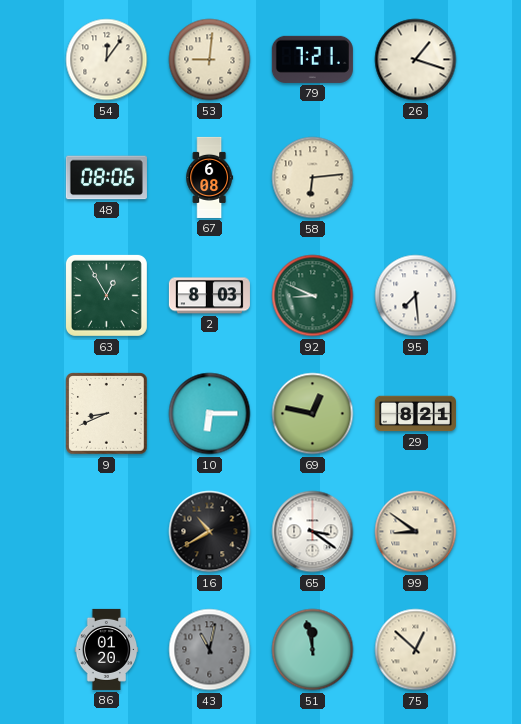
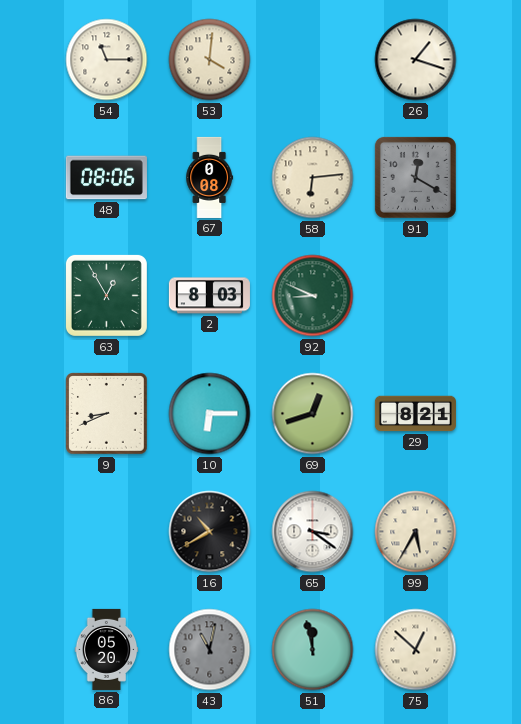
54: 12:06 -> 11:15
53: 9:01 -> 4:01
79: 7:21 -> none
67: 6:08 -> 0:08
91: none -> 12:20
95: 7:29 -> none
69: 12:47 -> 12:42
99: 8:51 -> 5:35
86: 01:20 -> 05:20
